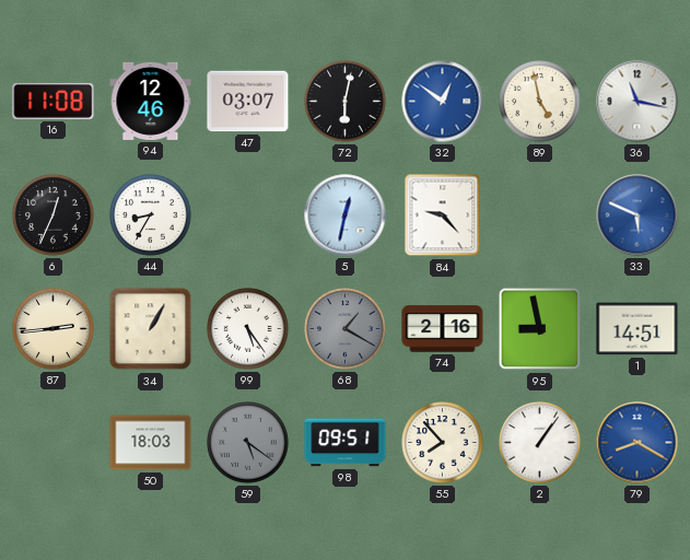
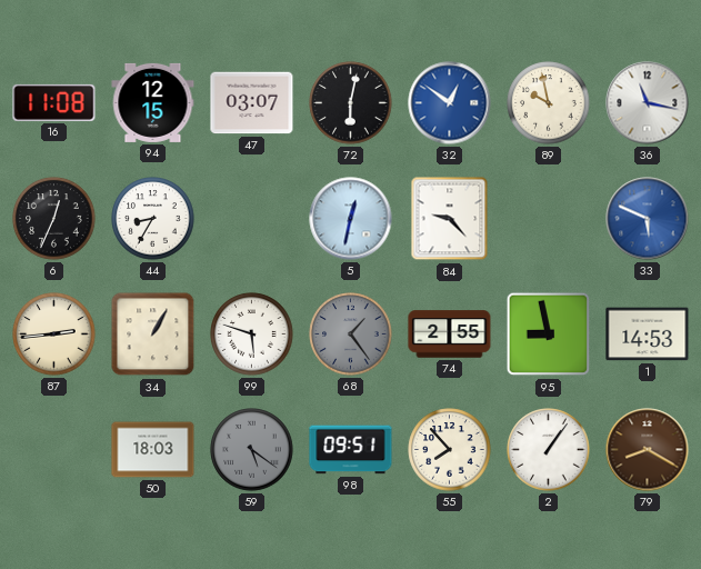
94: 12:46 -> 12:15
89: 4:58 -> 9:58
99: 5:24 -> 5:48
68: 1:20 -> 1:24
74: 2:16 -> 2:55
1: 14:51 -> 14:53
79 dial: blue -> brown
